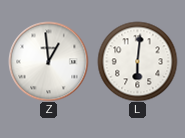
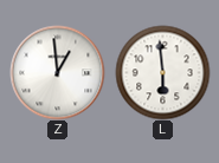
L: 6:01 -> 5:59
